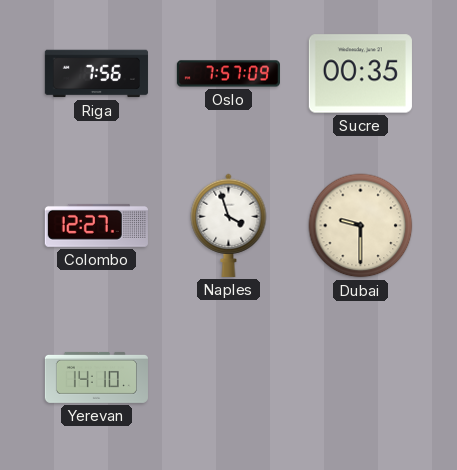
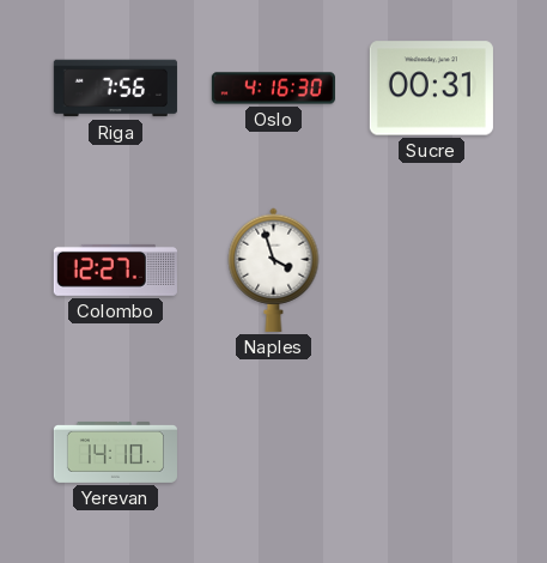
Oslo: 7:57 -> 4:16
Sucre: 00:35 -> 00:31
Dubai: 9:30 -> none
